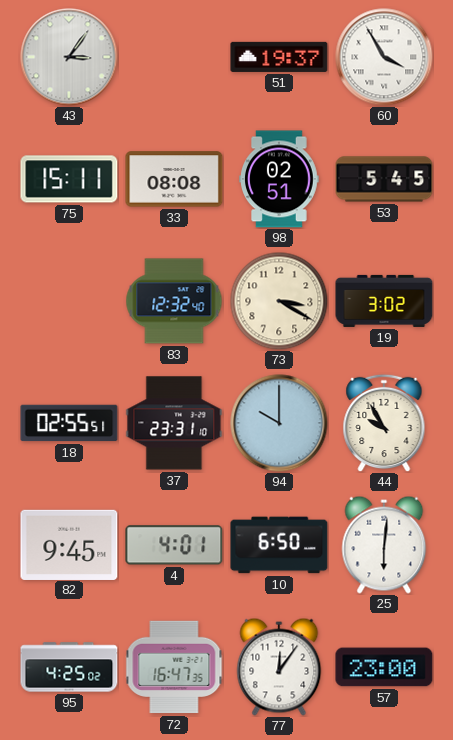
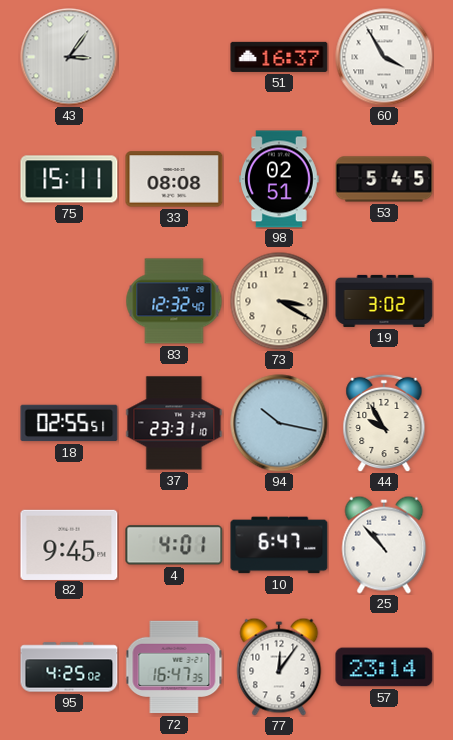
51: 19:37 -> 16:37
94: 10:00 -> 10:17
10: 6:50 -> 6:47
25: 6:01 -> 10:53
57: 23:00 -> 23:14
